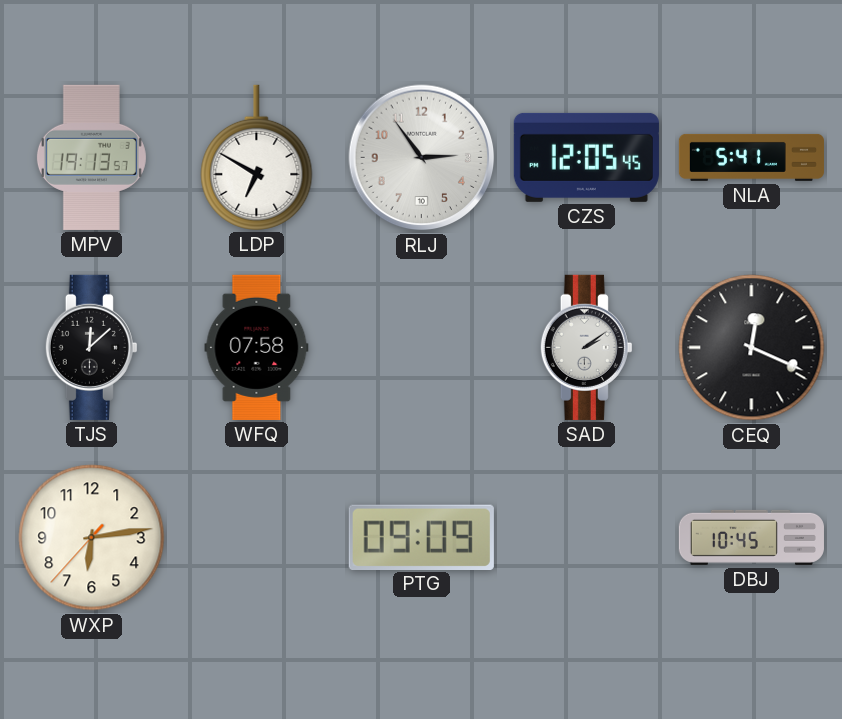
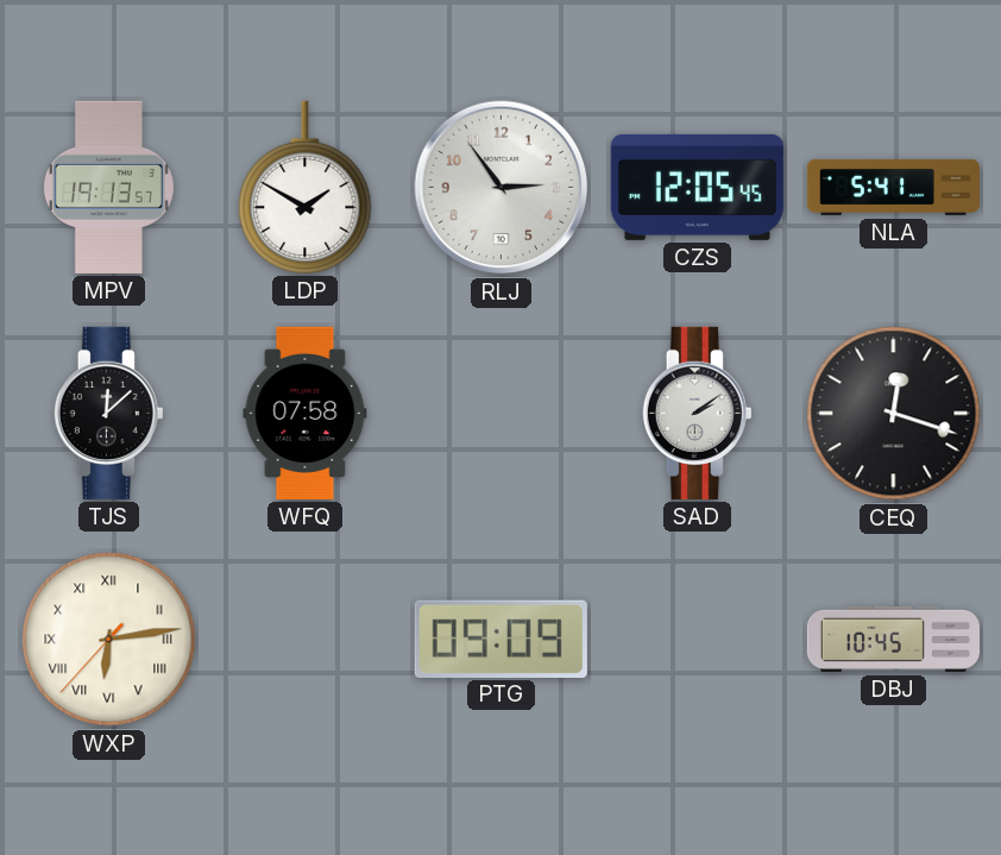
LDP: 6:50 -> 1:50
CEQ: 12:19 -> 12:18
WXP numerals: Arabic -> Roman
